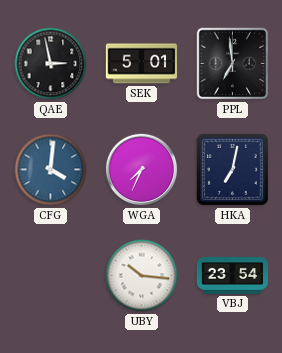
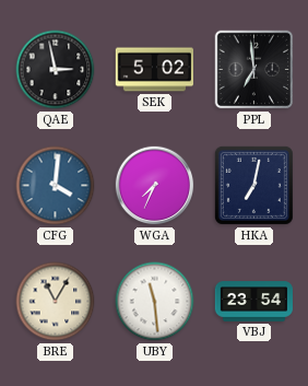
SEK: 5:01 -> 5:02
BRE: none -> 11:05
UBY: 10:16 -> 11:29
